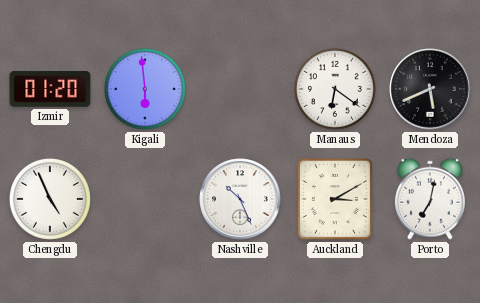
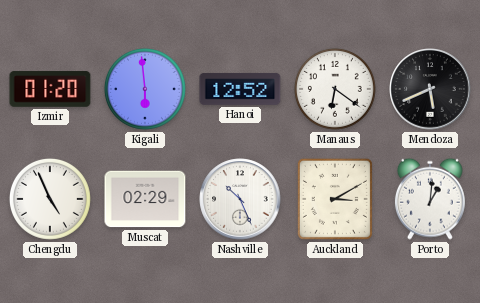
Hanoi: none -> 12:52
Muscat: none -> 02:29
Porto: 7:02 -> 1:01
